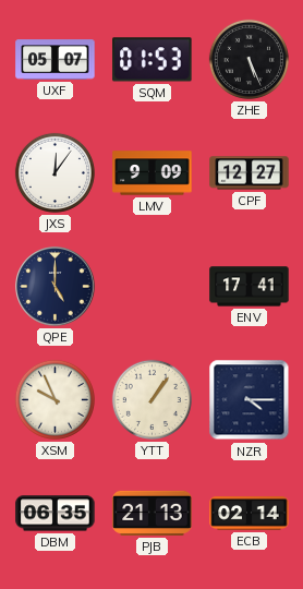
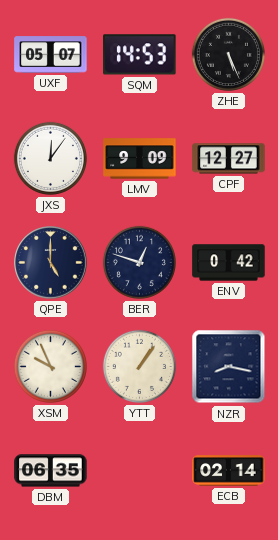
SQM: 01:53 -> 14:53
BER: none -> 12:48
ENV: 17:41 -> 0:42
NZR: 4:15 -> 8:17
PJB: 21:13 -> none
